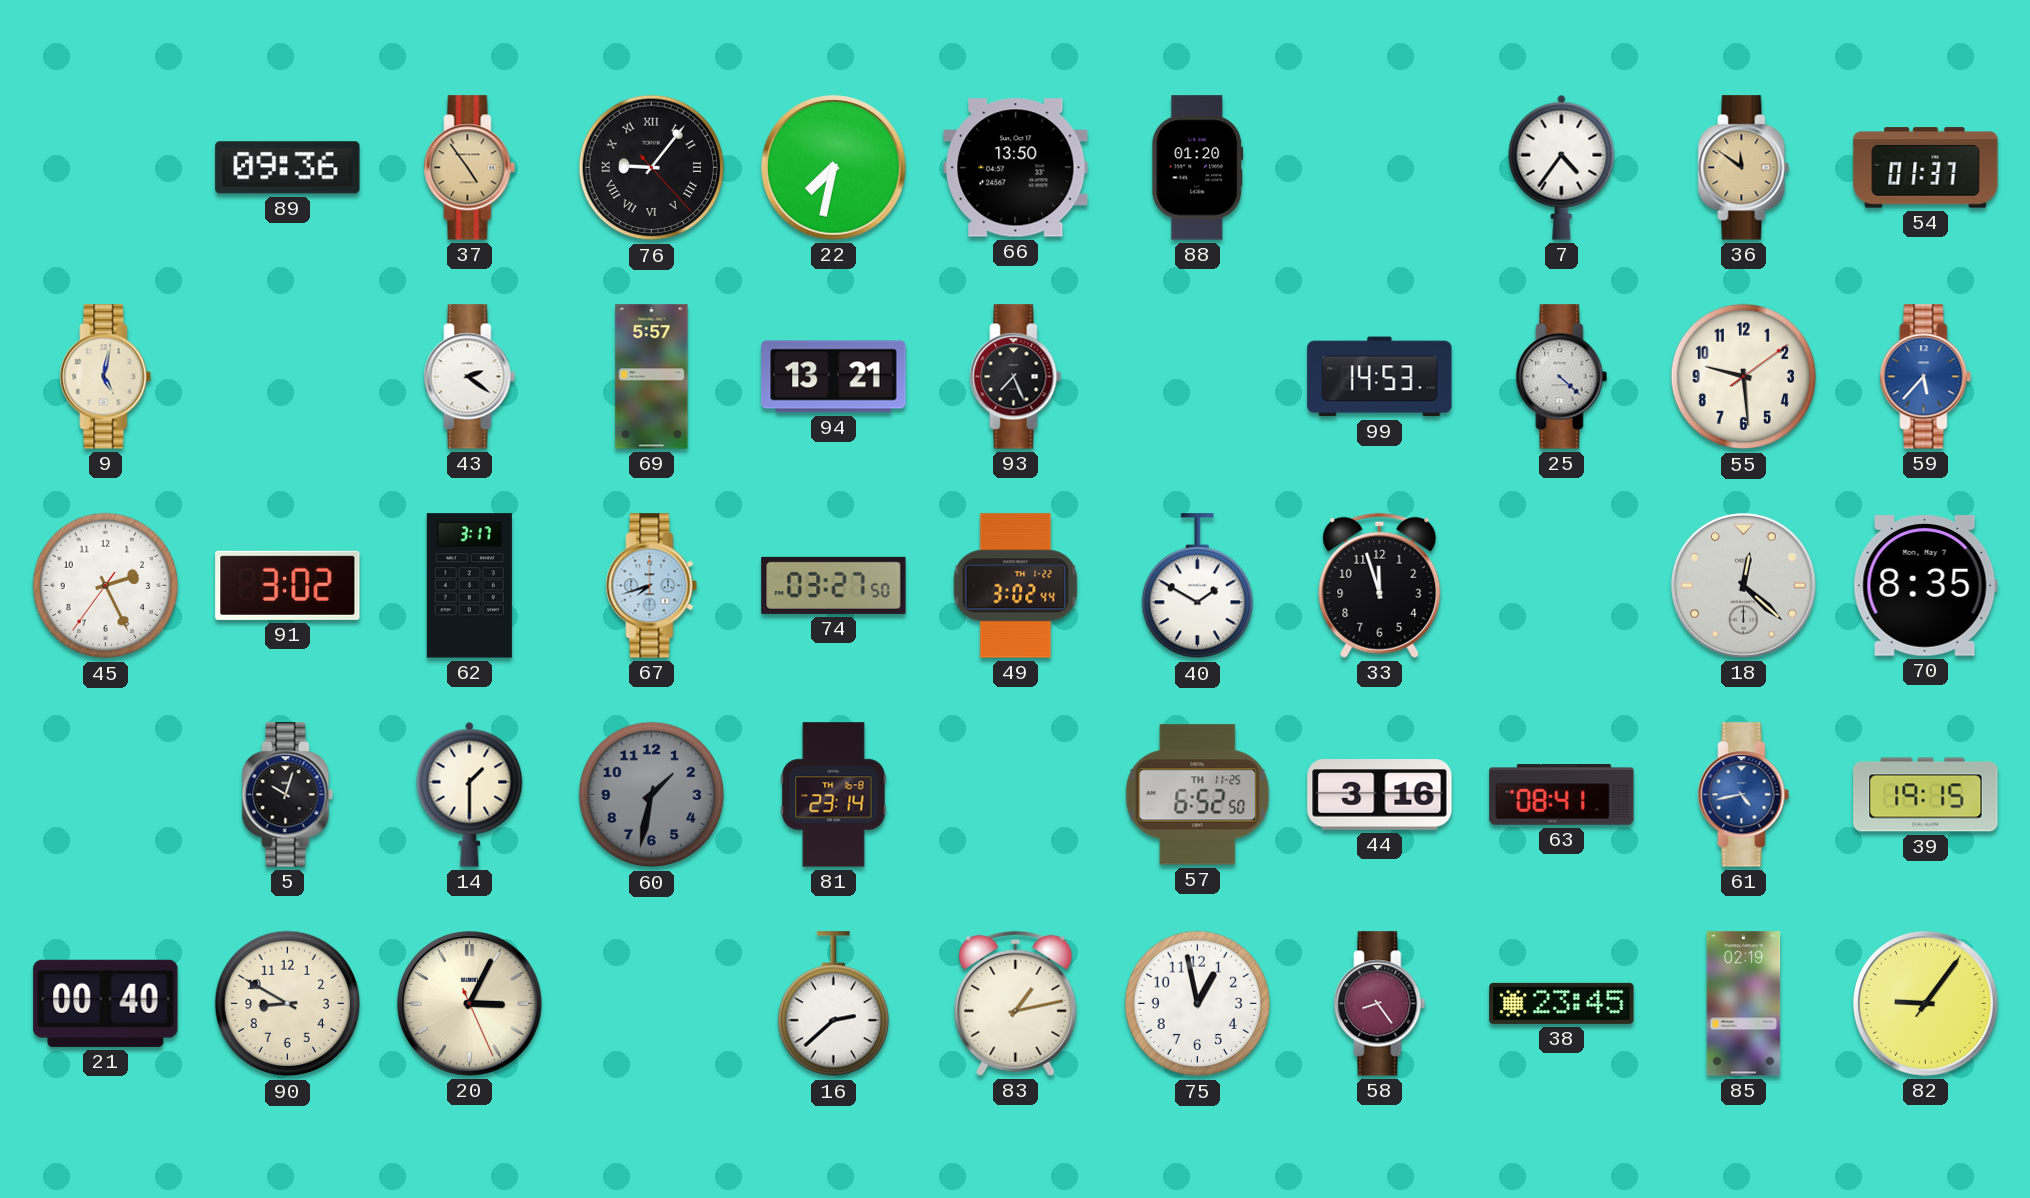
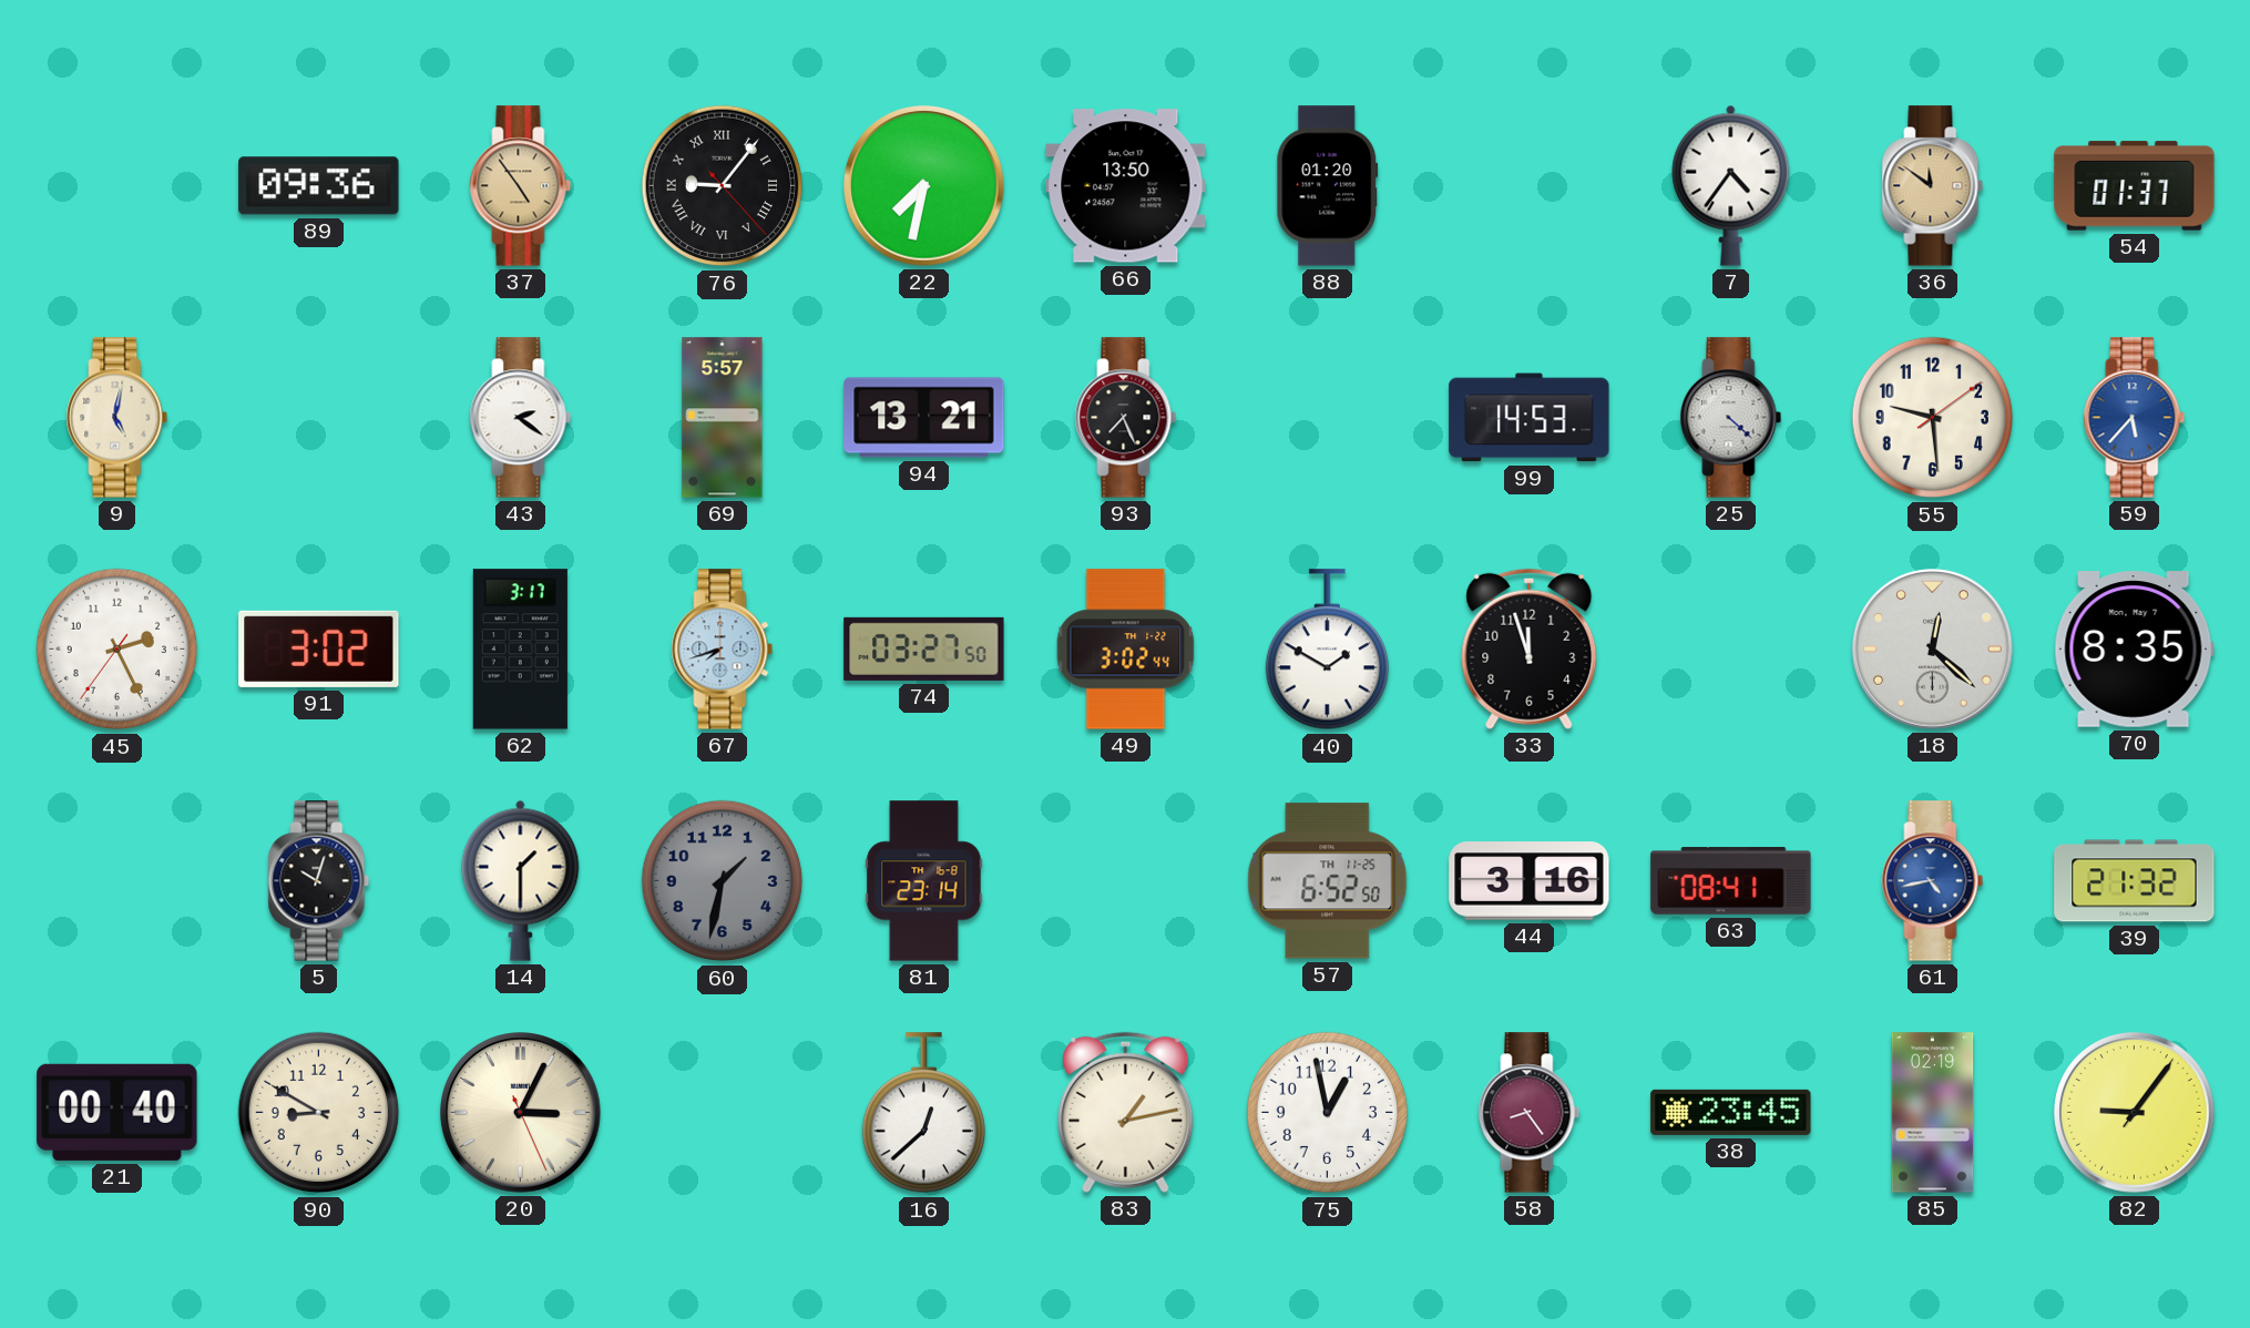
39: 19:15 -> 21:32
16: 2:38 -> 12:38
